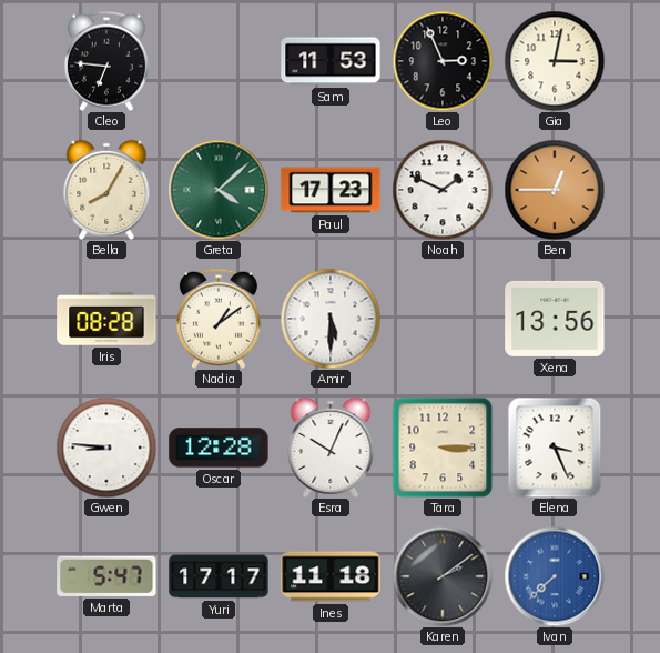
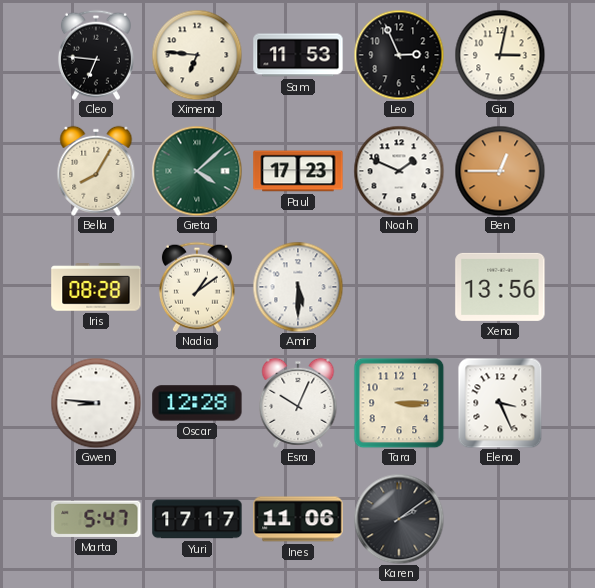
Ximena: none -> 6:46
Ines: 11:18 -> 11:06
Ivan: 7:38 -> none
